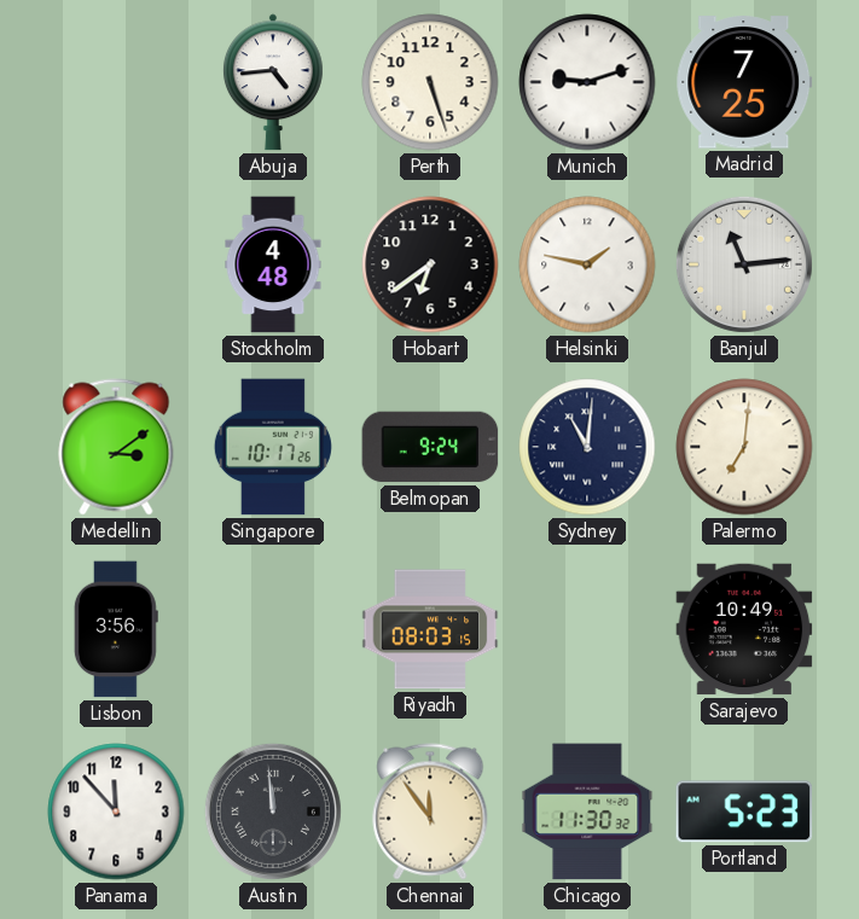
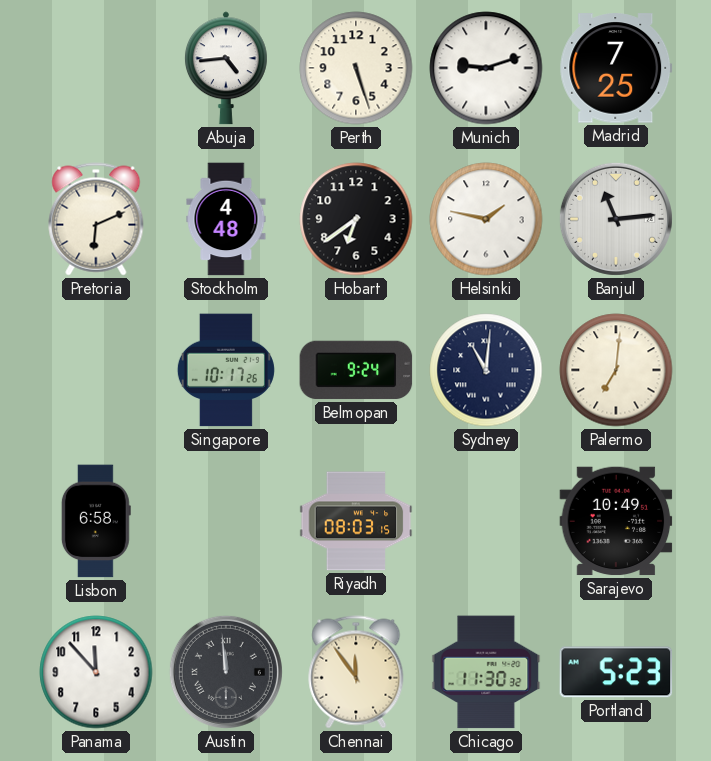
Pretoria: none -> 6:11
Medellin: 3:09 -> none
Lisbon: 3:56 -> 6:58
